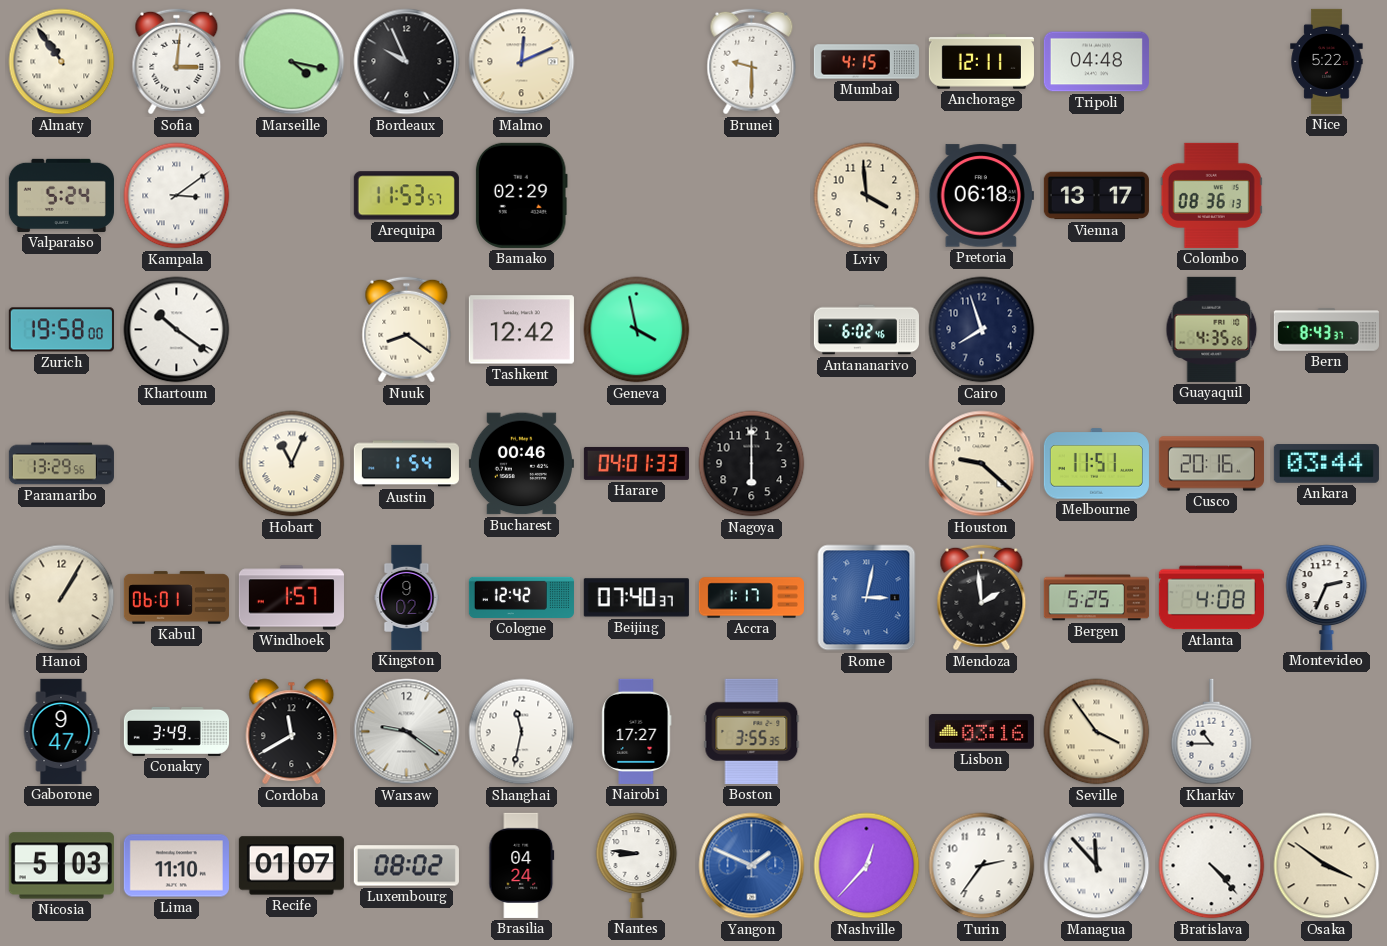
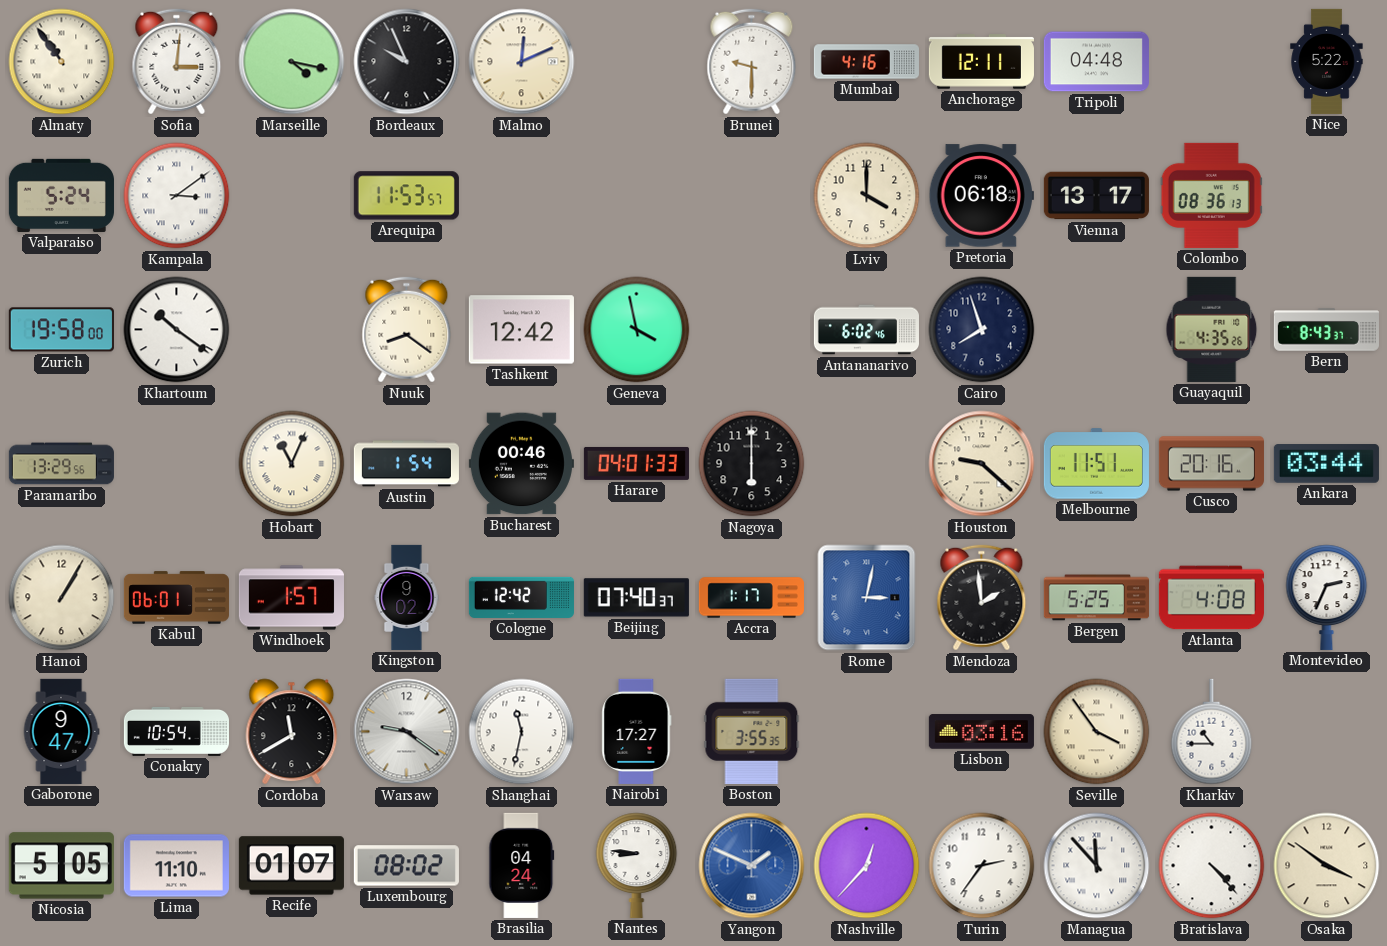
Mumbai: 4:15 -> 4:16
Bamako: 02:29 -> none
Lviv: 3:59 -> 4:00
Conakry: 3:49 -> 10:54
Nicosia: 5:03 -> 5:05
